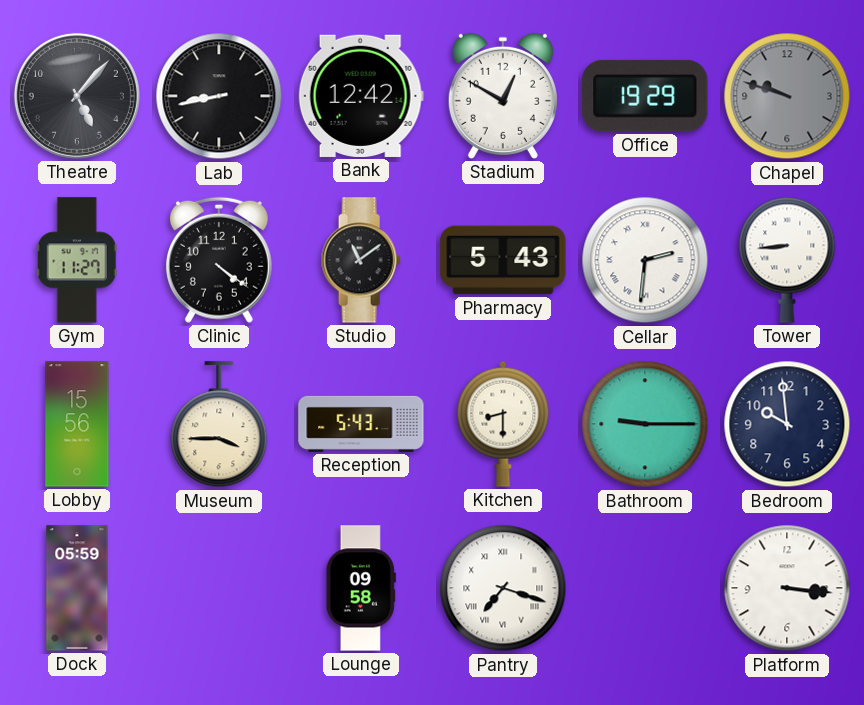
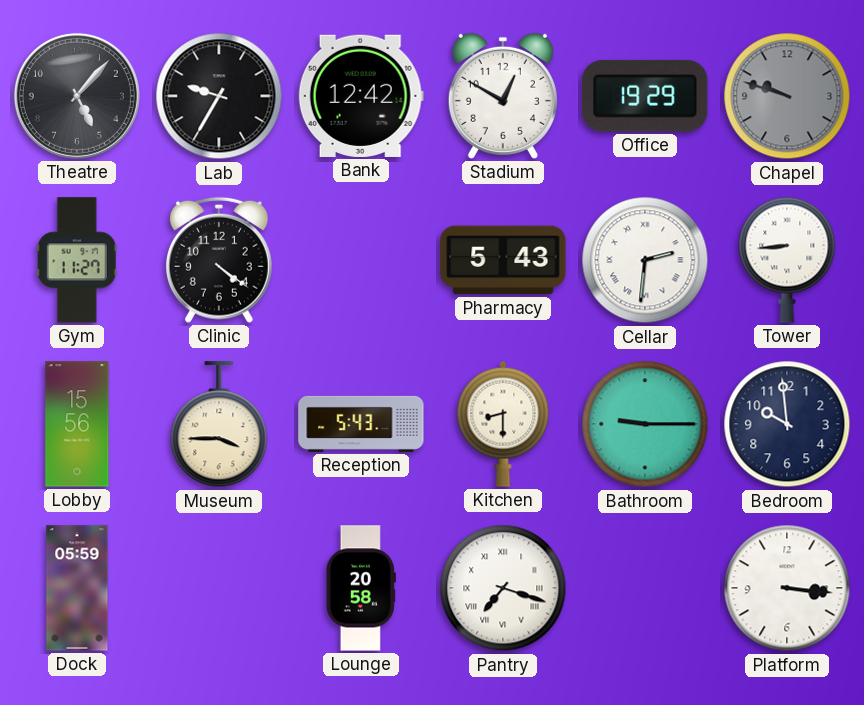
Lab: 8:43 -> 9:35
Studio: 11:09 -> none
Lounge: 09:58 -> 20:58
